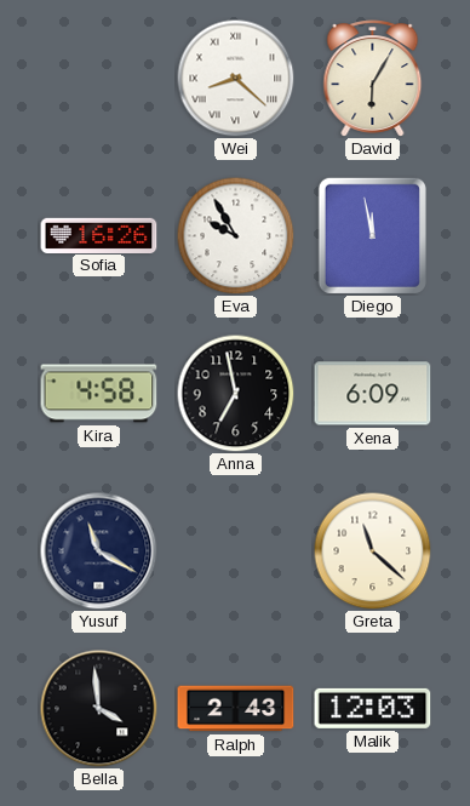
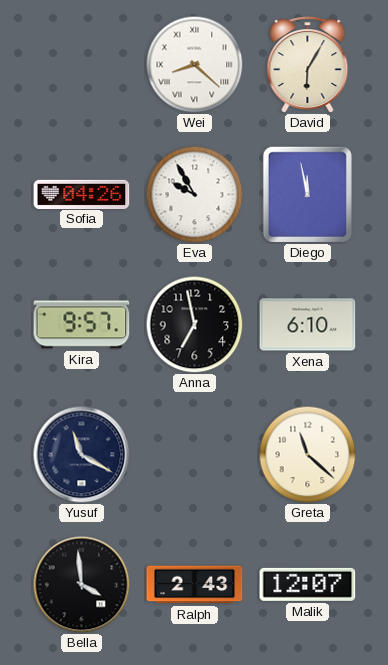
Sofia: 16:26 -> 04:26
Kira: 4:58 -> 9:57
Xena: 6:09 -> 6:10
Malik: 12:03 -> 12:07
